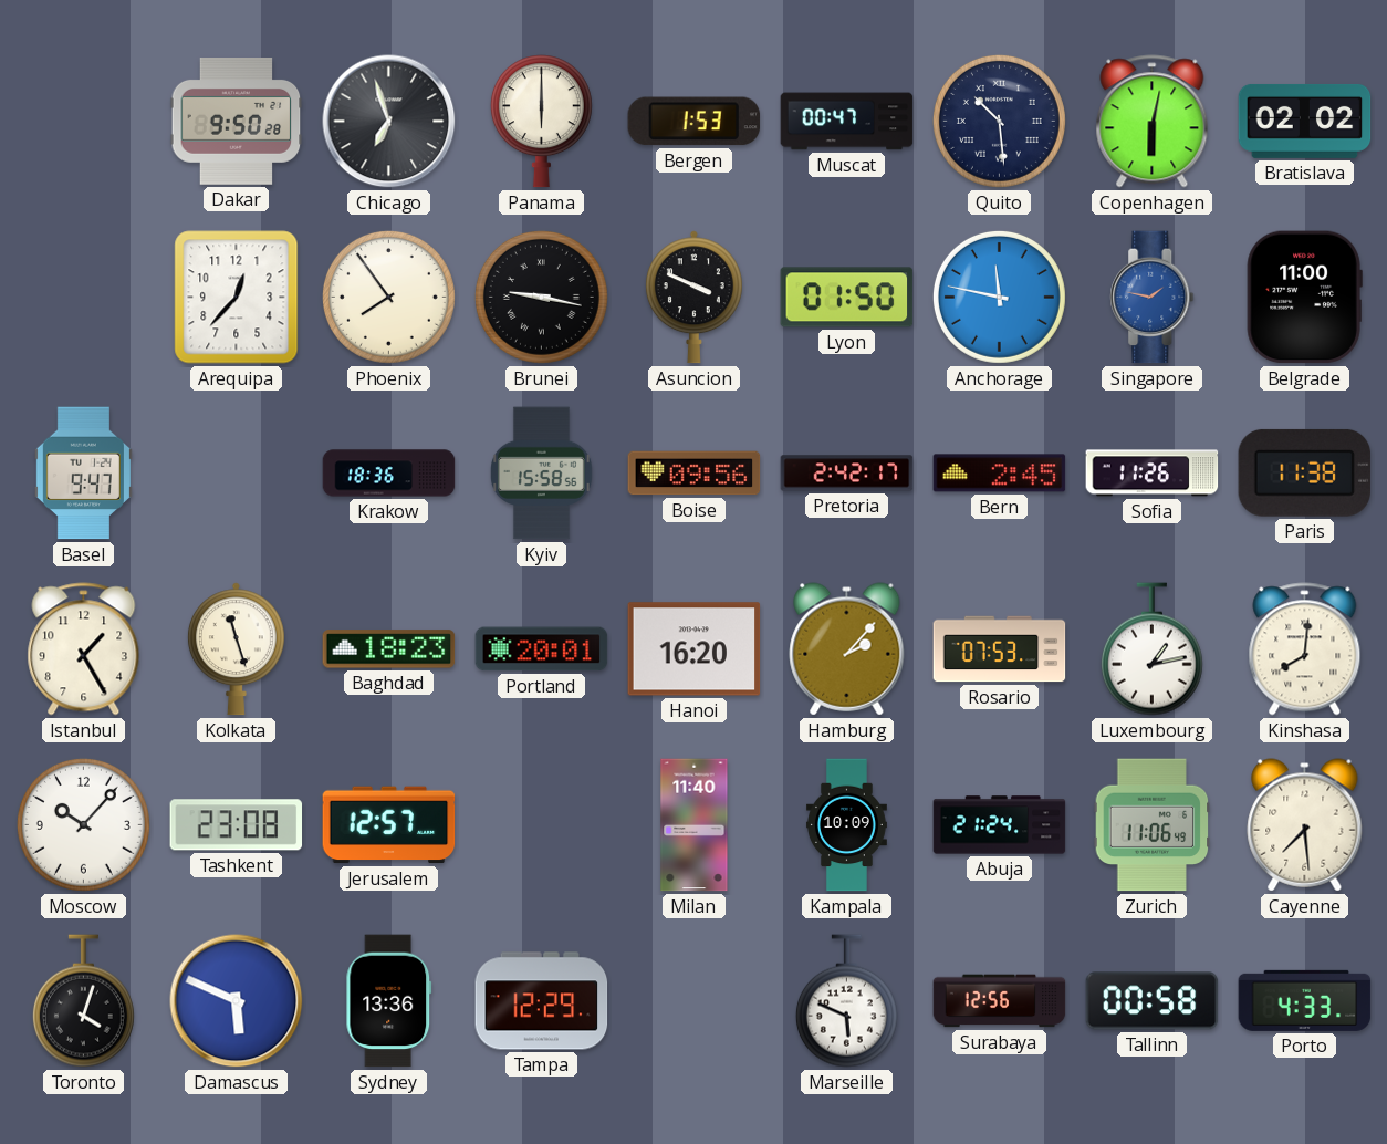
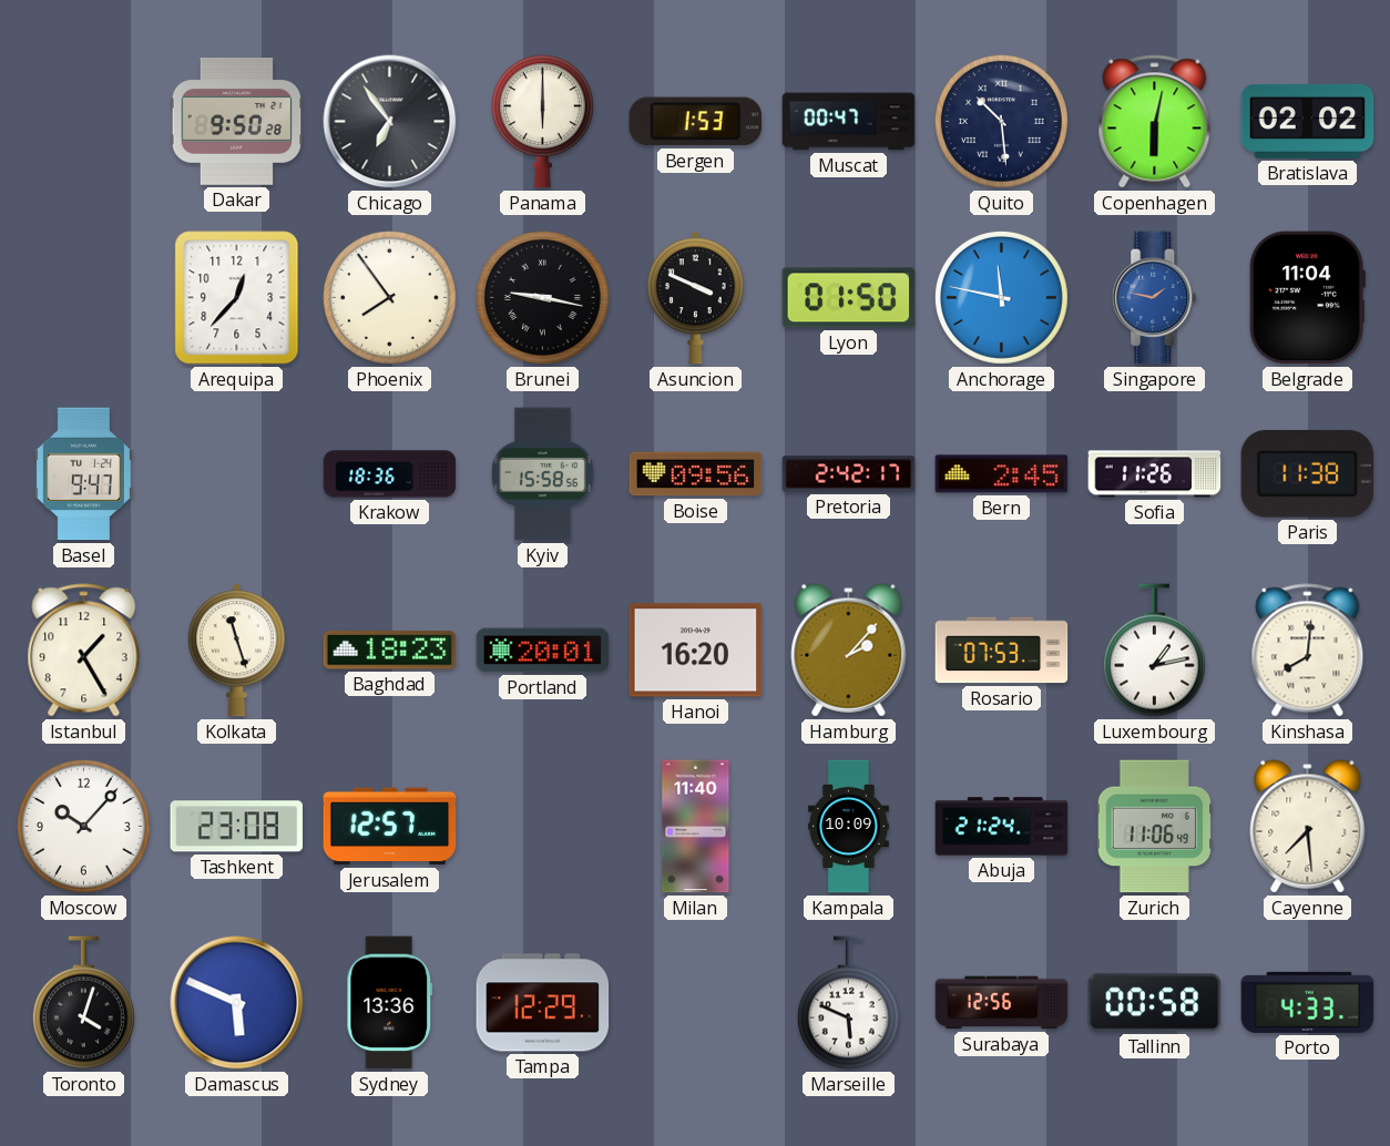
Chicago: 6:57 -> 6:54
Belgrade: 11:00 -> 11:04
